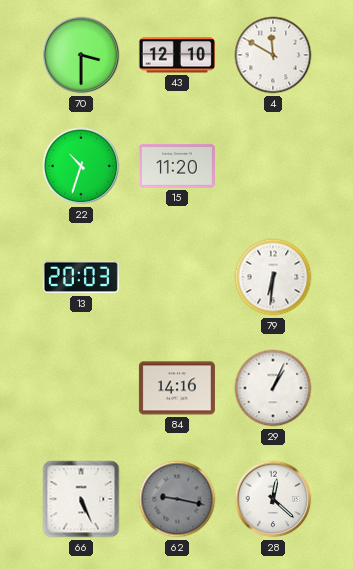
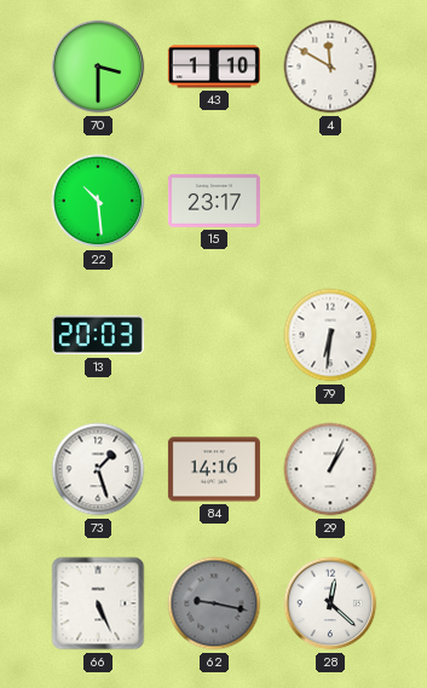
43: 12:10 -> 1:10
22: 10:33 -> 10:29
15: 11:20 -> 23:17
73: none -> 1:27
